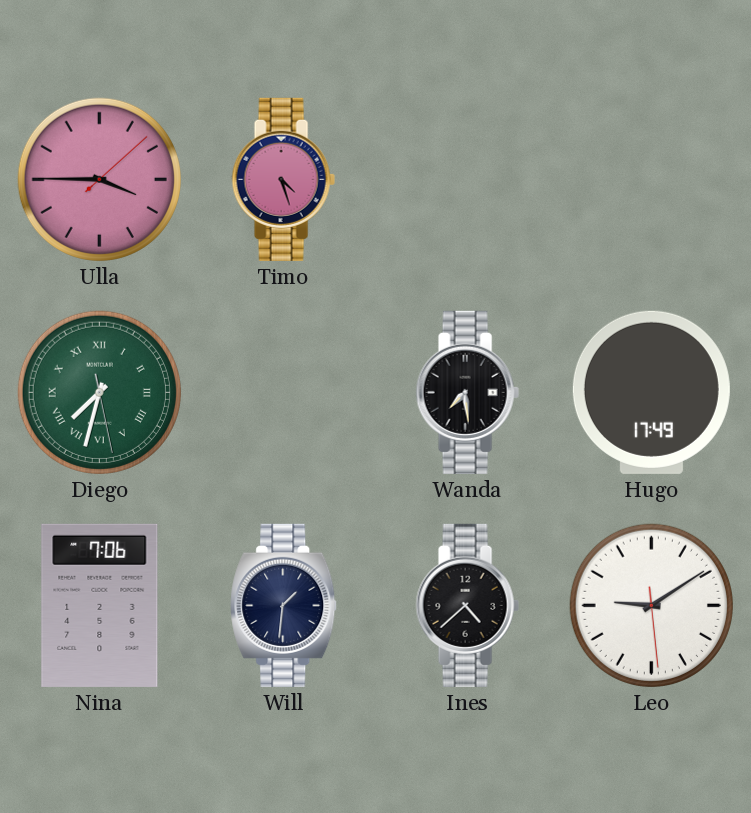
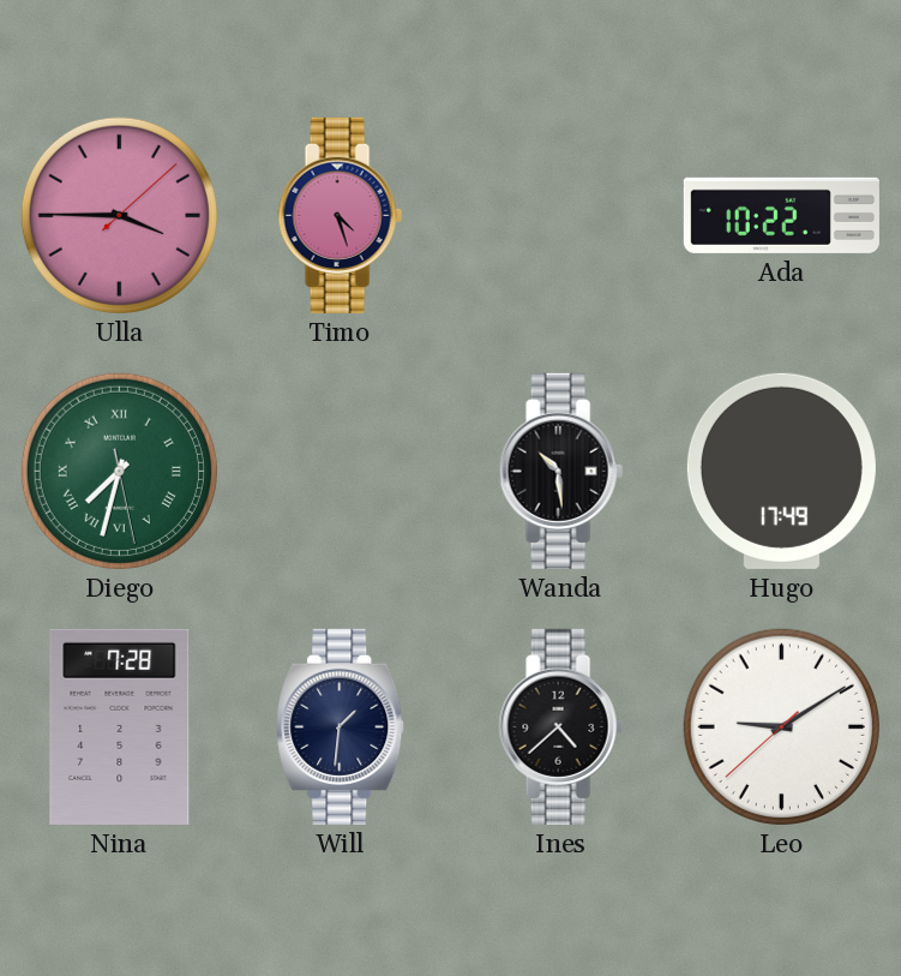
Ada: none -> 10:22
Wanda: 7:29 -> 10:29
Nina: 7:06 -> 7:28
Leo: 9:09:29 -> 9:09:38
